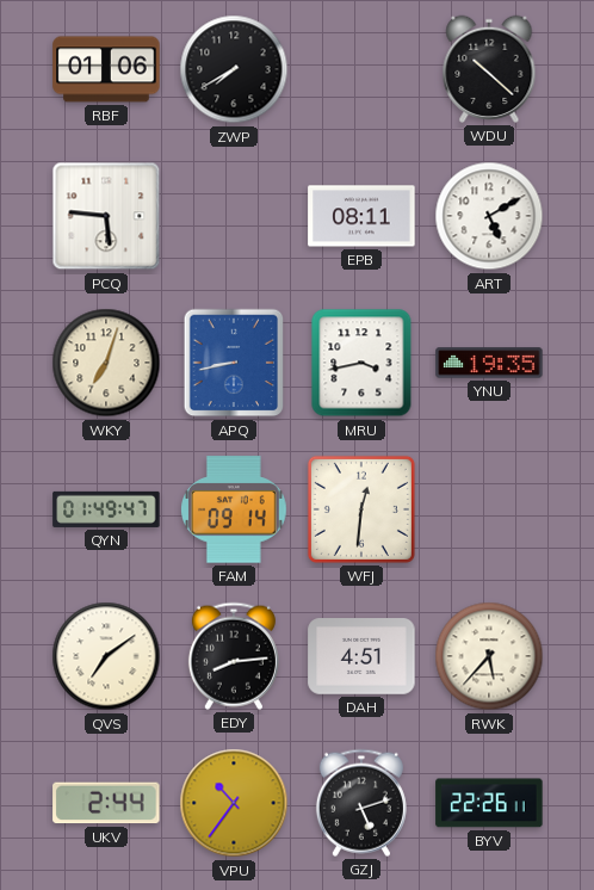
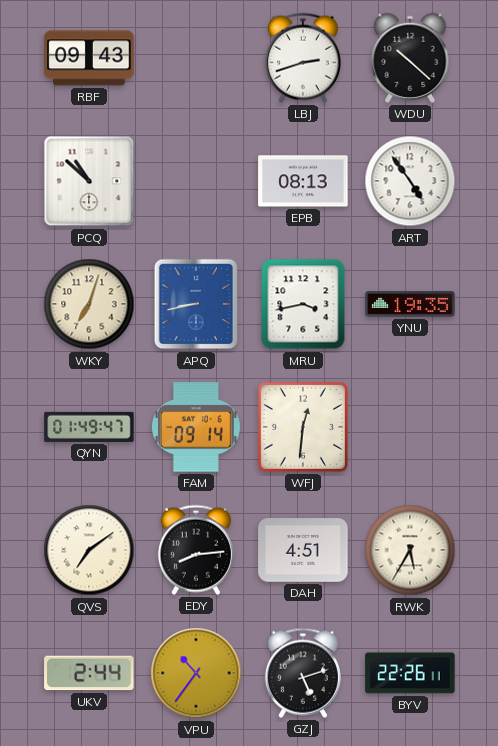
RBF: 01:06 -> 09:43
ZWP: 7:40 -> none
LBJ: none -> 2:42
PCQ: 5:46 -> 10:52
EPB: 08:11 -> 08:13
ART: 5:10 -> 4:54
RWK: 5:37 -> 5:35
